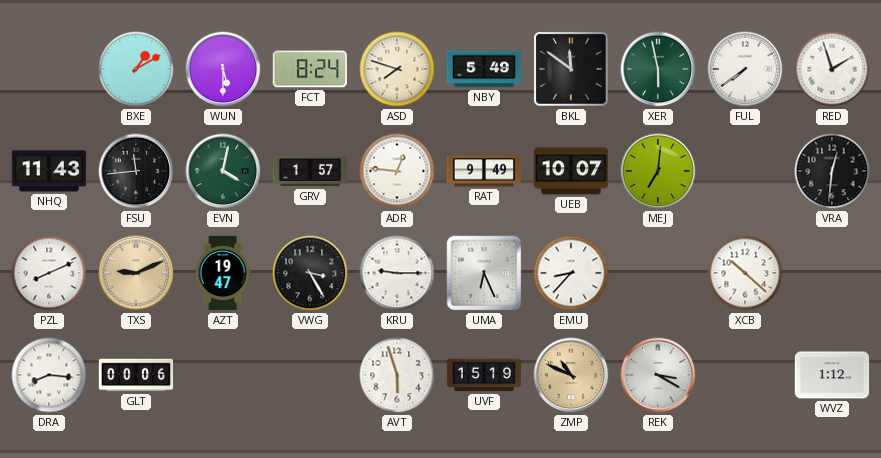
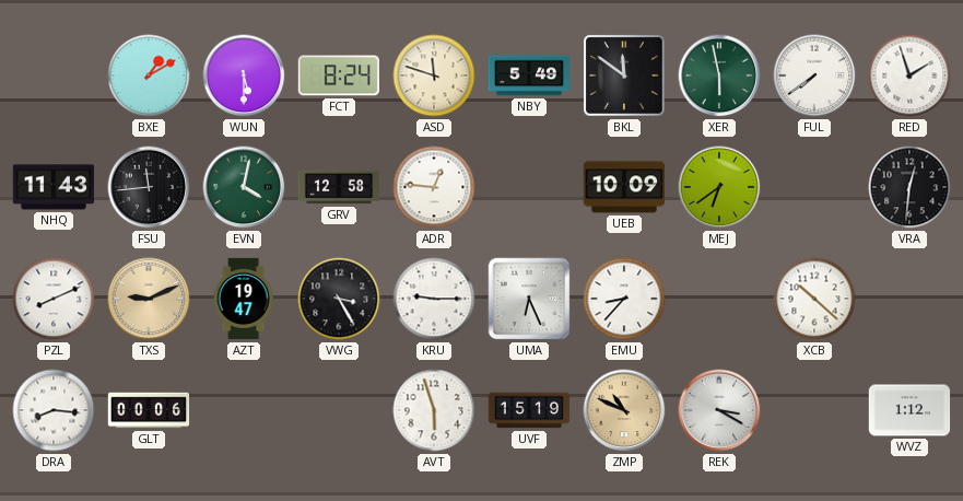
ASD: 7:48 -> 11:48
GRV: 1:57 -> 12:58
RAT: 9:49 -> none
UEB: 10:07 -> 10:09
MEJ: 7:01 -> 6:39
